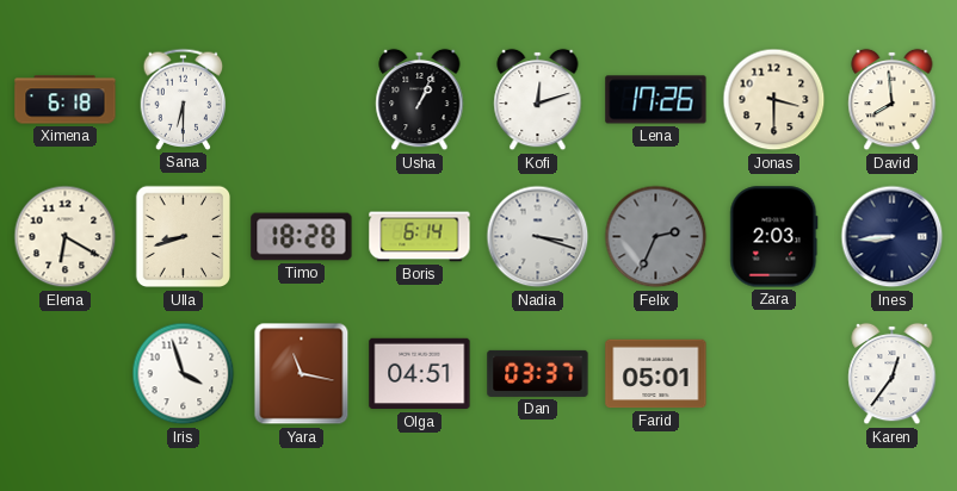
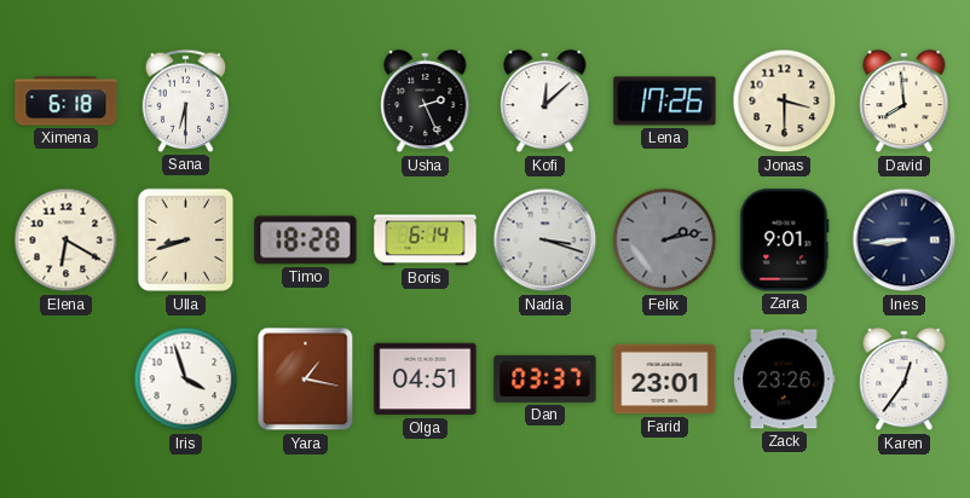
Usha: 1:04 -> 2:26
Kofi: 12:12 -> 12:08
Felix: 2:34 -> 2:13
Zara: 2:03 -> 9:01
Yara: 11:17 -> 1:17
Farid: 05:01 -> 23:01
Zack: none -> 23:26
